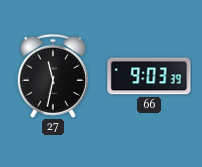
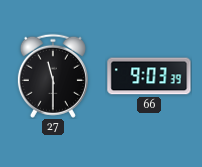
27: 11:32 -> 11:30
